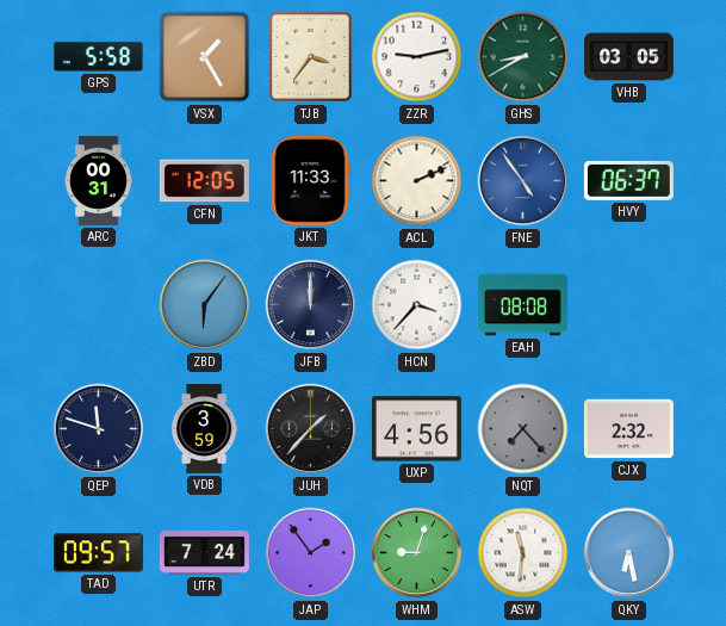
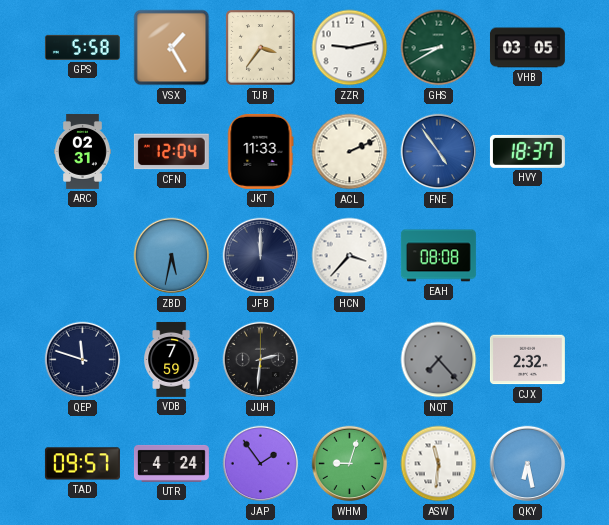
ARC: 00:31 -> 02:31
CFN: 12:05 -> 12:04
HVY: 06:37 -> 18:37
ZBD: 6:06 -> 5:32
VDB: 3:59 -> 7:59
JUH: 1:37 -> 2:31
UXP: 4:56 -> none
UTR: 7:24 -> 4:24
